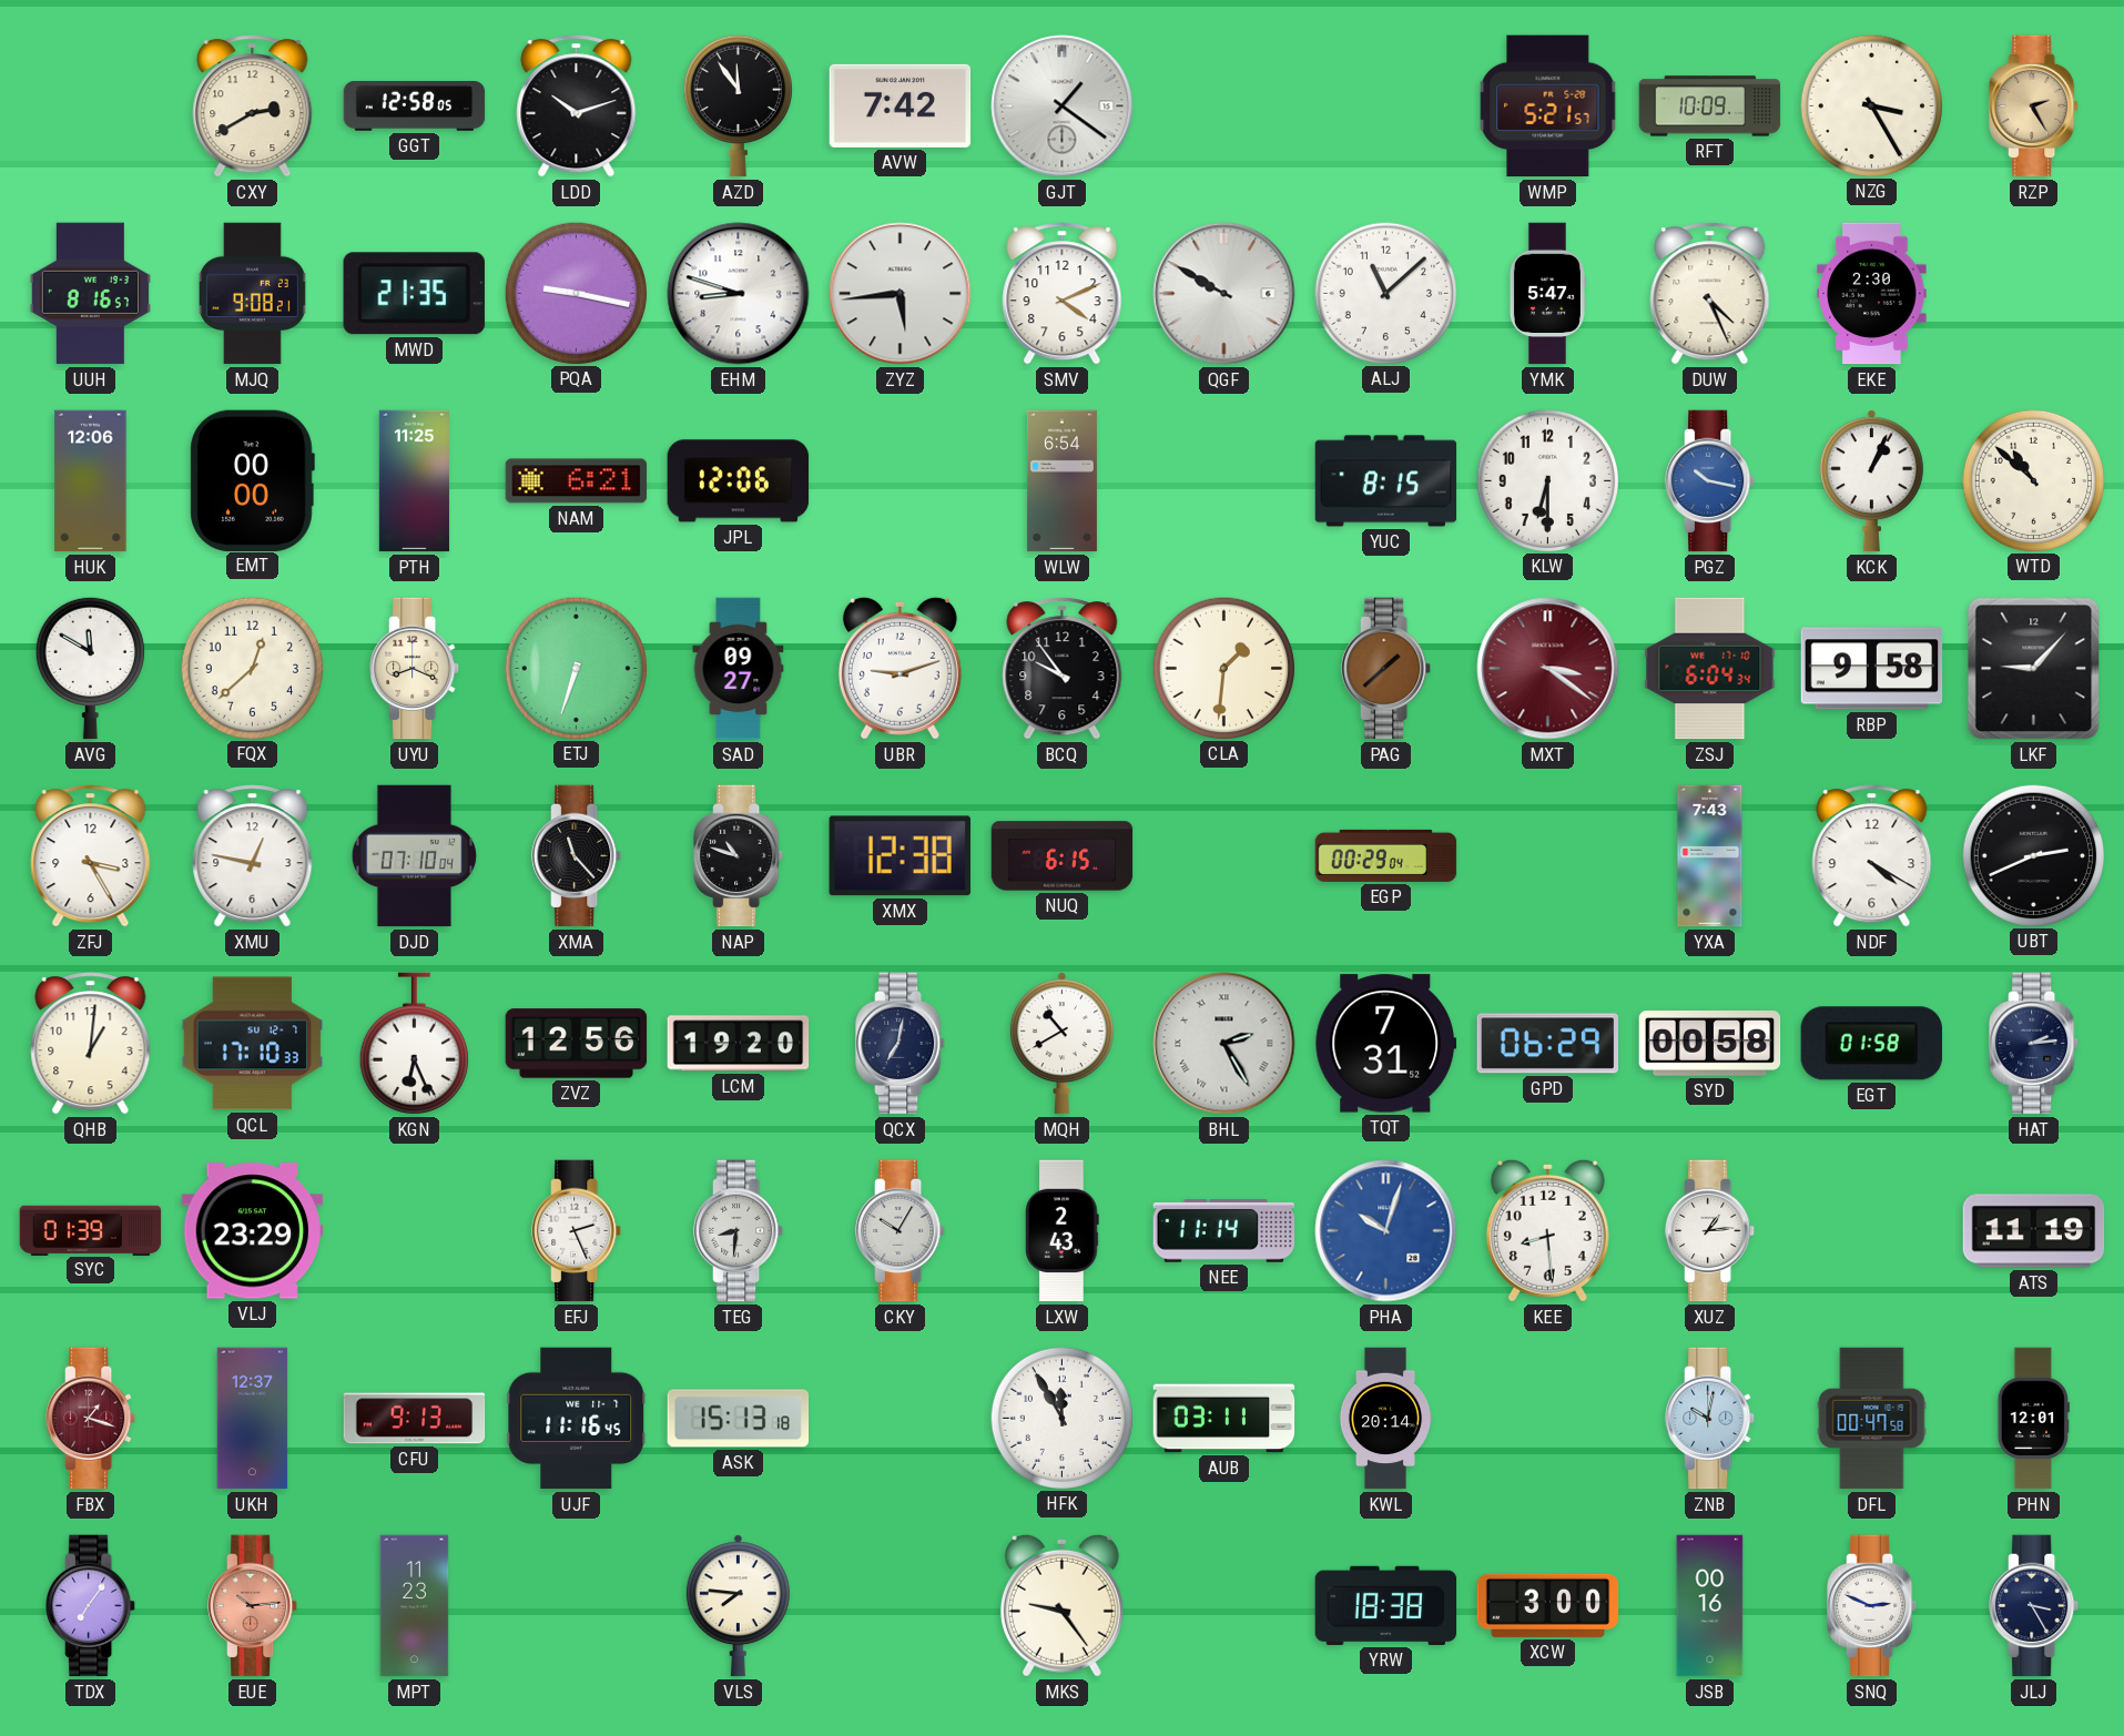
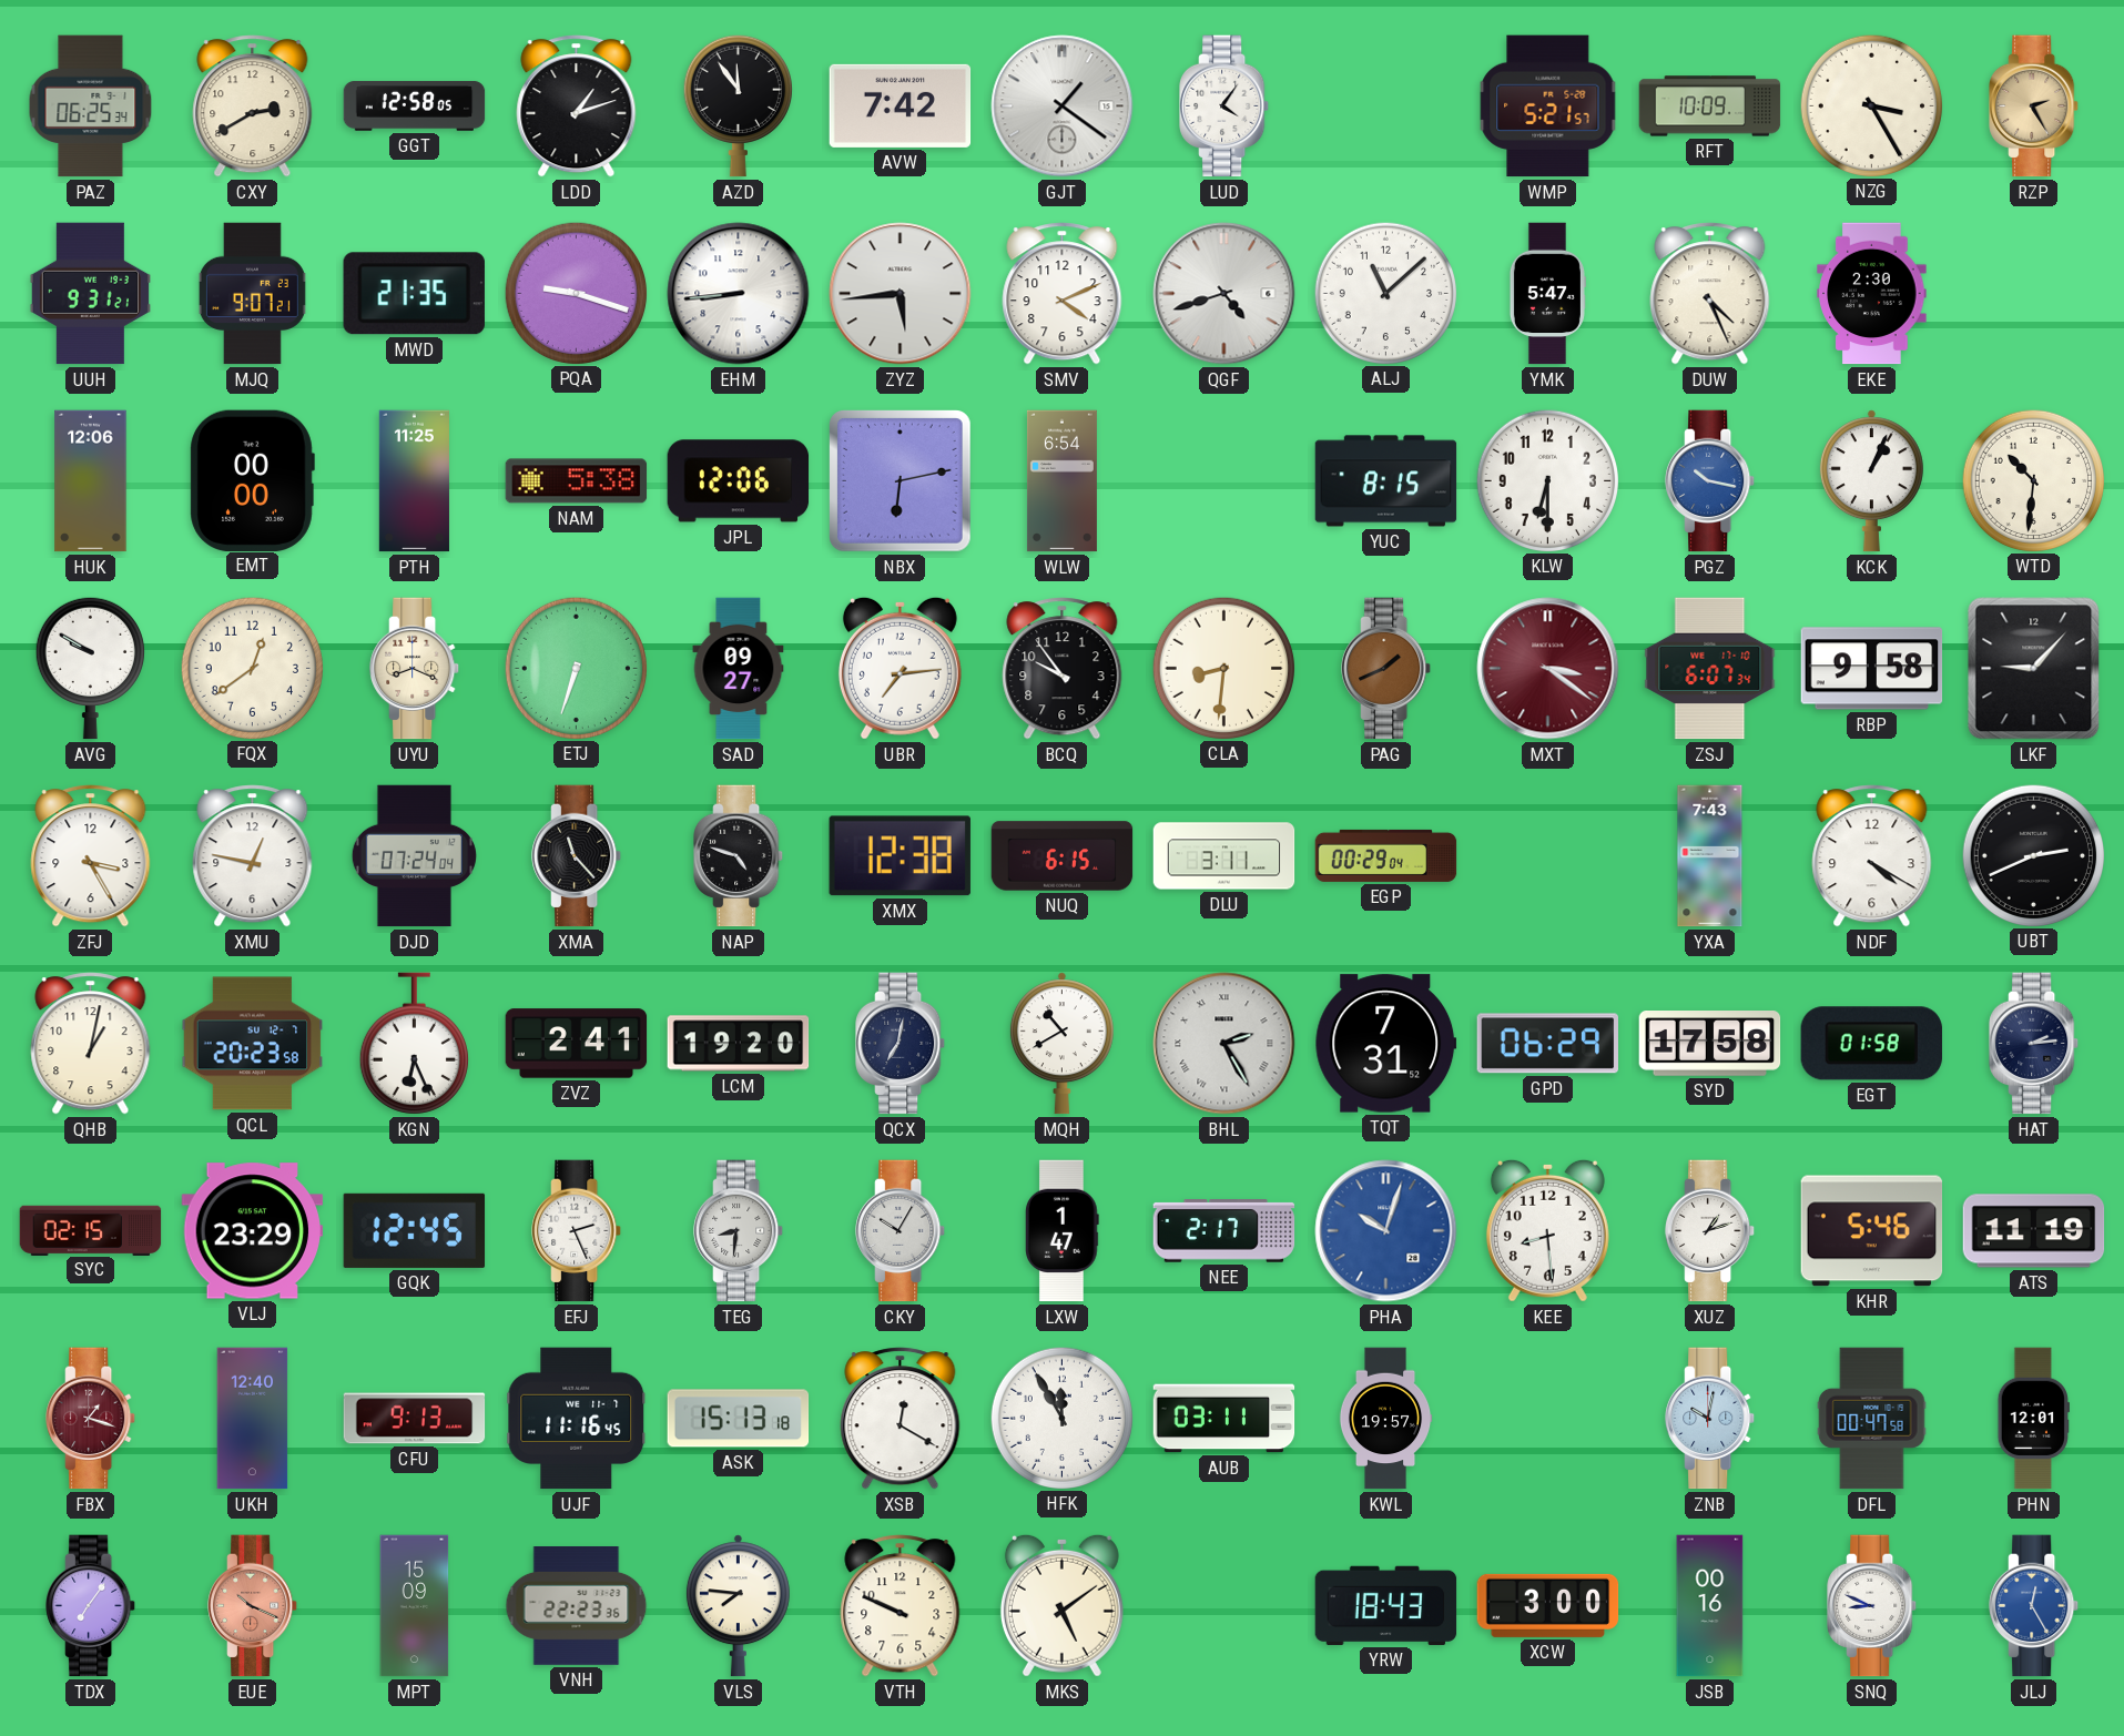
PAZ: none -> 06:25
LDD: 10:12 -> 1:12
LUD: none -> 4:06
UUH: 8:16 -> 9:31
MJQ: 9:08 -> 9:07
PQA: 9:17 -> 9:18
EHM: 8:48 -> 8:44
QGF: 9:50 -> 4:42
NAM: 6:21 -> 5:38
NBX: none -> 6:13
WTD: 10:52 -> 10:31
AVG: 11:50 -> 9:50
FQX: 12:38 -> 12:39
UBR: 9:12 -> 7:14
CLA: 1:31 -> 8:31
PAG: 1:38 -> 1:41
ZSJ: 6:04 -> 6:07
DJD: 07:10 -> 07:24
NAP: 10:48 -> 4:48
DLU: none -> 3:11
QHB: 1:01 -> 1:02
QCL: 17:10 -> 20:23
ZVZ: 12:56 -> 2:41
SYD: 00:58 -> 17:58
SYC: 01:39 -> 02:15
GQK: none -> 12:45
LXW: 2:43 -> 1:47
NEE: 11:14 -> 2:17
XUZ: 1:14 -> 1:12
KHR: none -> 5:46
UKH: 12:37 -> 12:40
XSB: none -> 12:20
KWL: 20:14 -> 19:57
EUE: 10:14 -> 10:19
MPT: 11:23 -> 15:09
VNH: none -> 22:23
VTH: none -> 9:49
MKS: 9:24 -> 5:09
YRW: 18:38 -> 18:43
SNQ: 2:49 -> 8:49
JLJ: 3:25 -> 12:25
JLJ dial: navy -> blue
